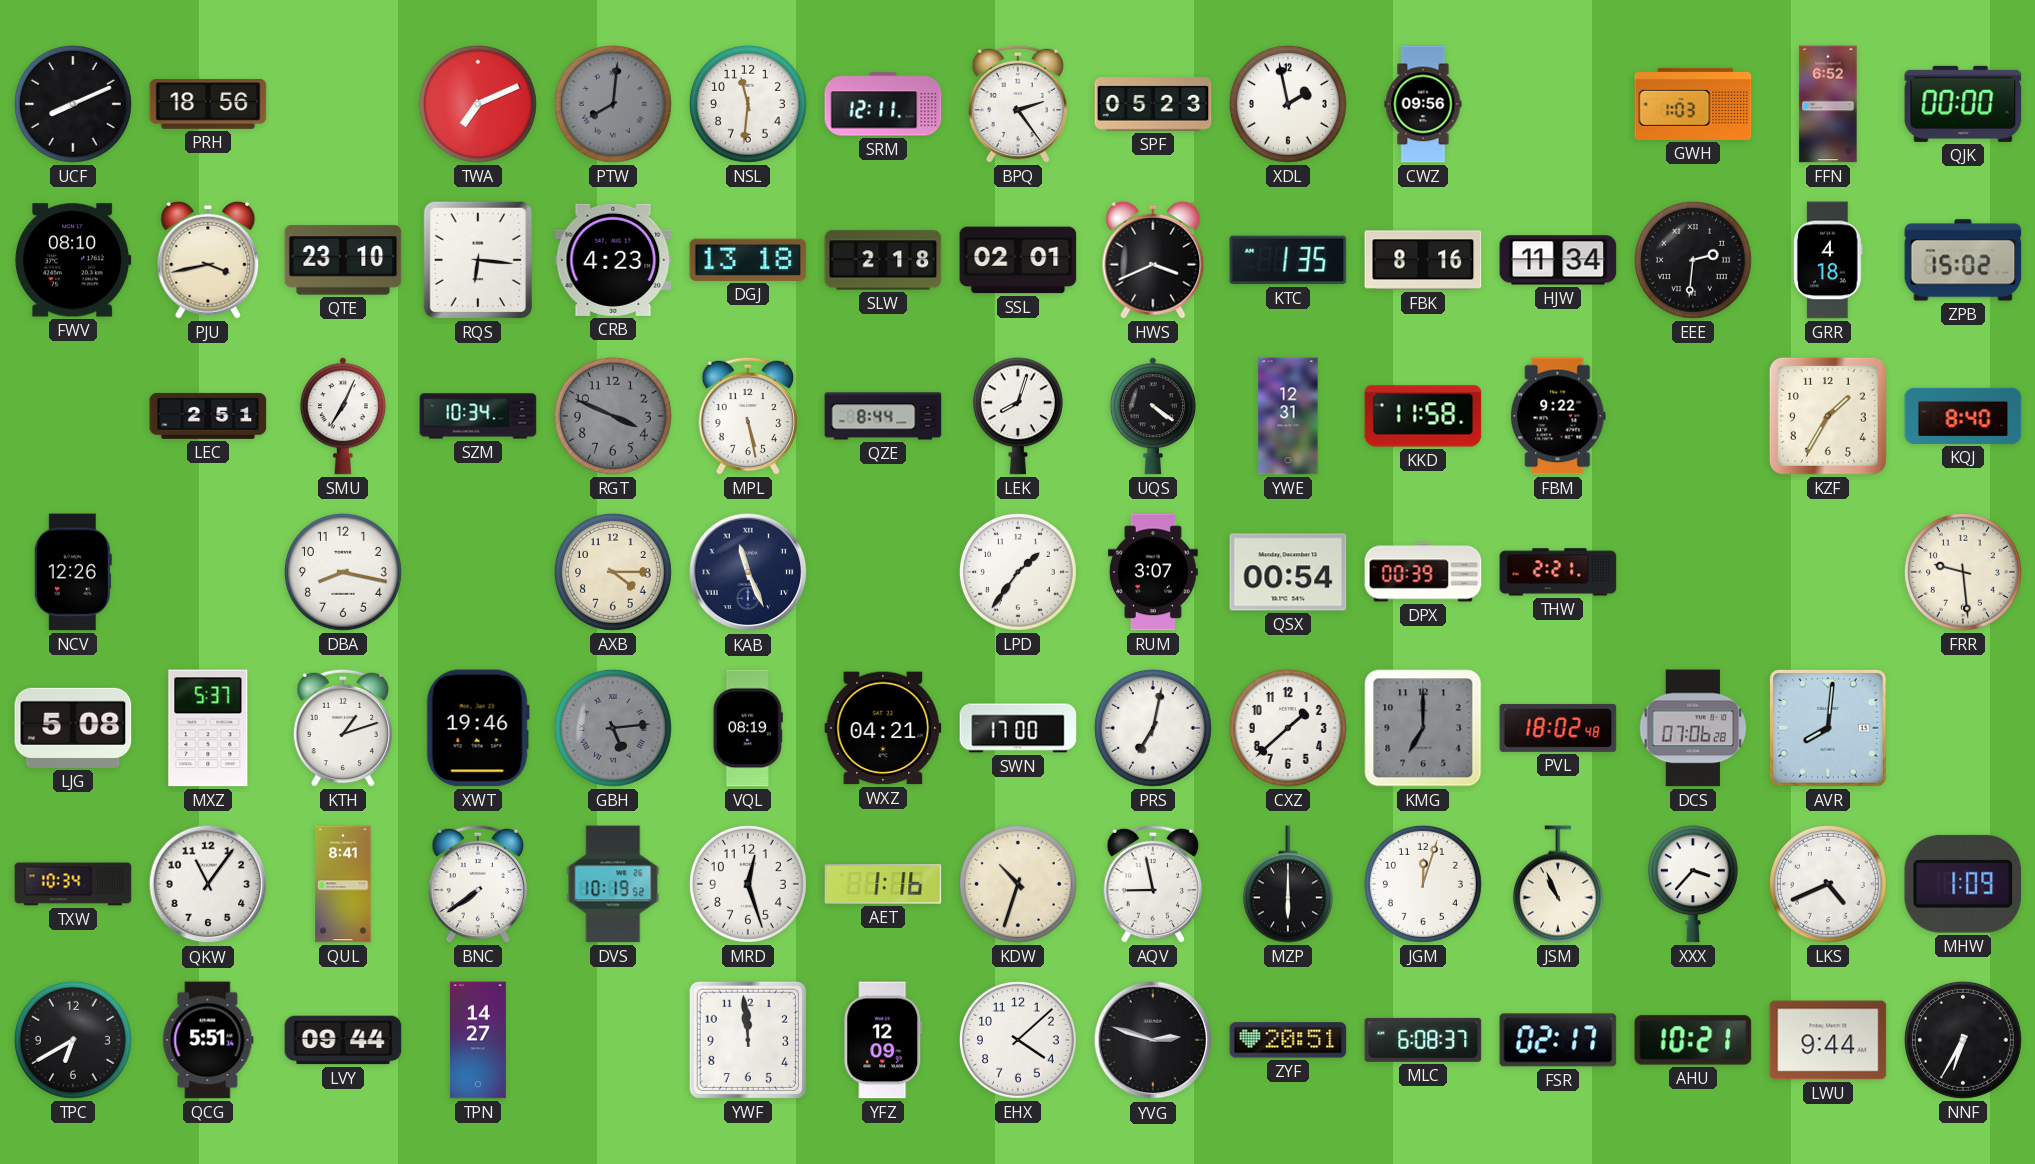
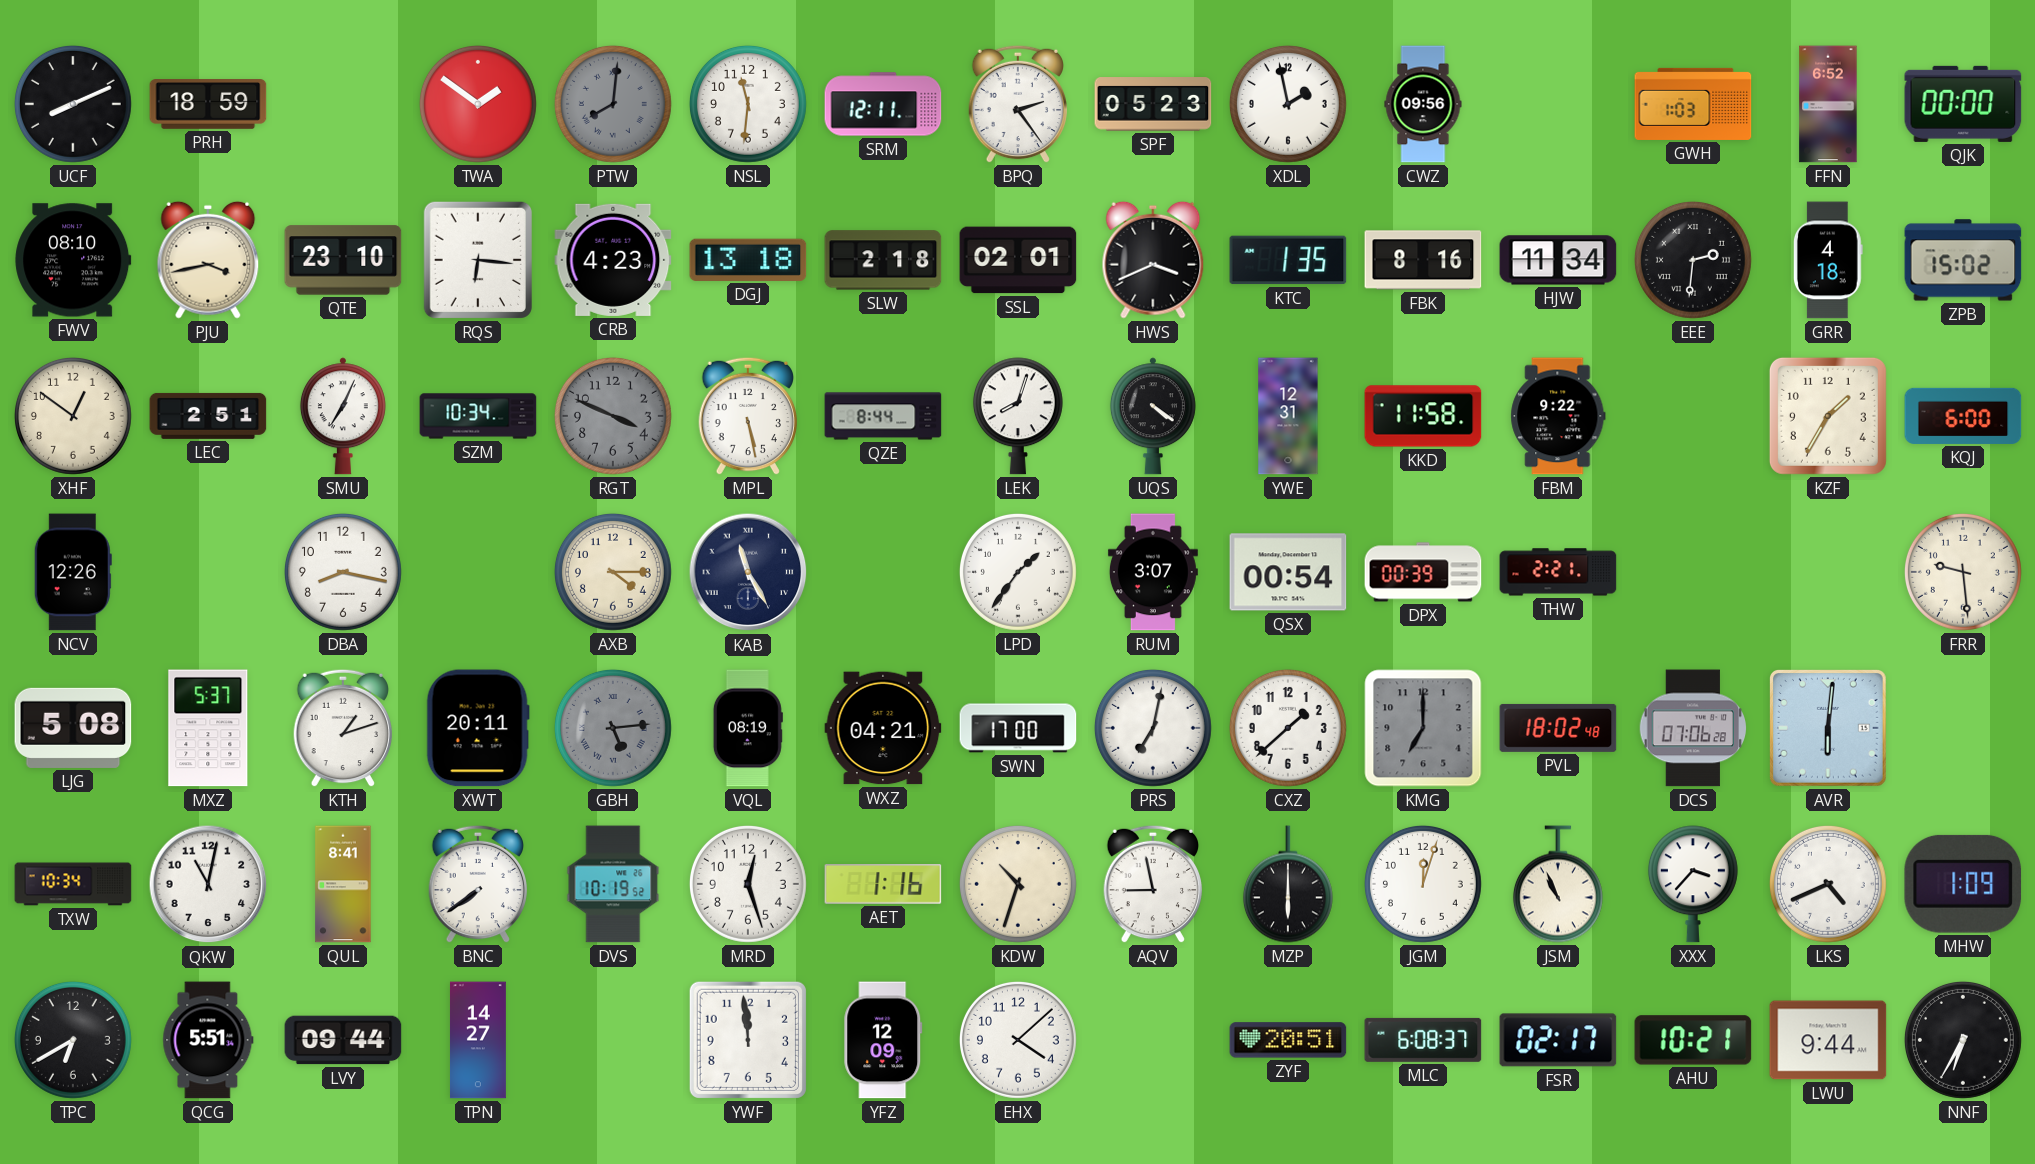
PRH: 18:56 -> 18:59
TWA: 7:11 -> 1:51
XHF: none -> 12:51
KQJ: 8:40 -> 6:00
KAB: 11:26 -> 11:25
XWT: 19:46 -> 20:11
AVR: 8:01 -> 6:01
QKW: 11:06 -> 11:02
YVG: 2:48 -> none
